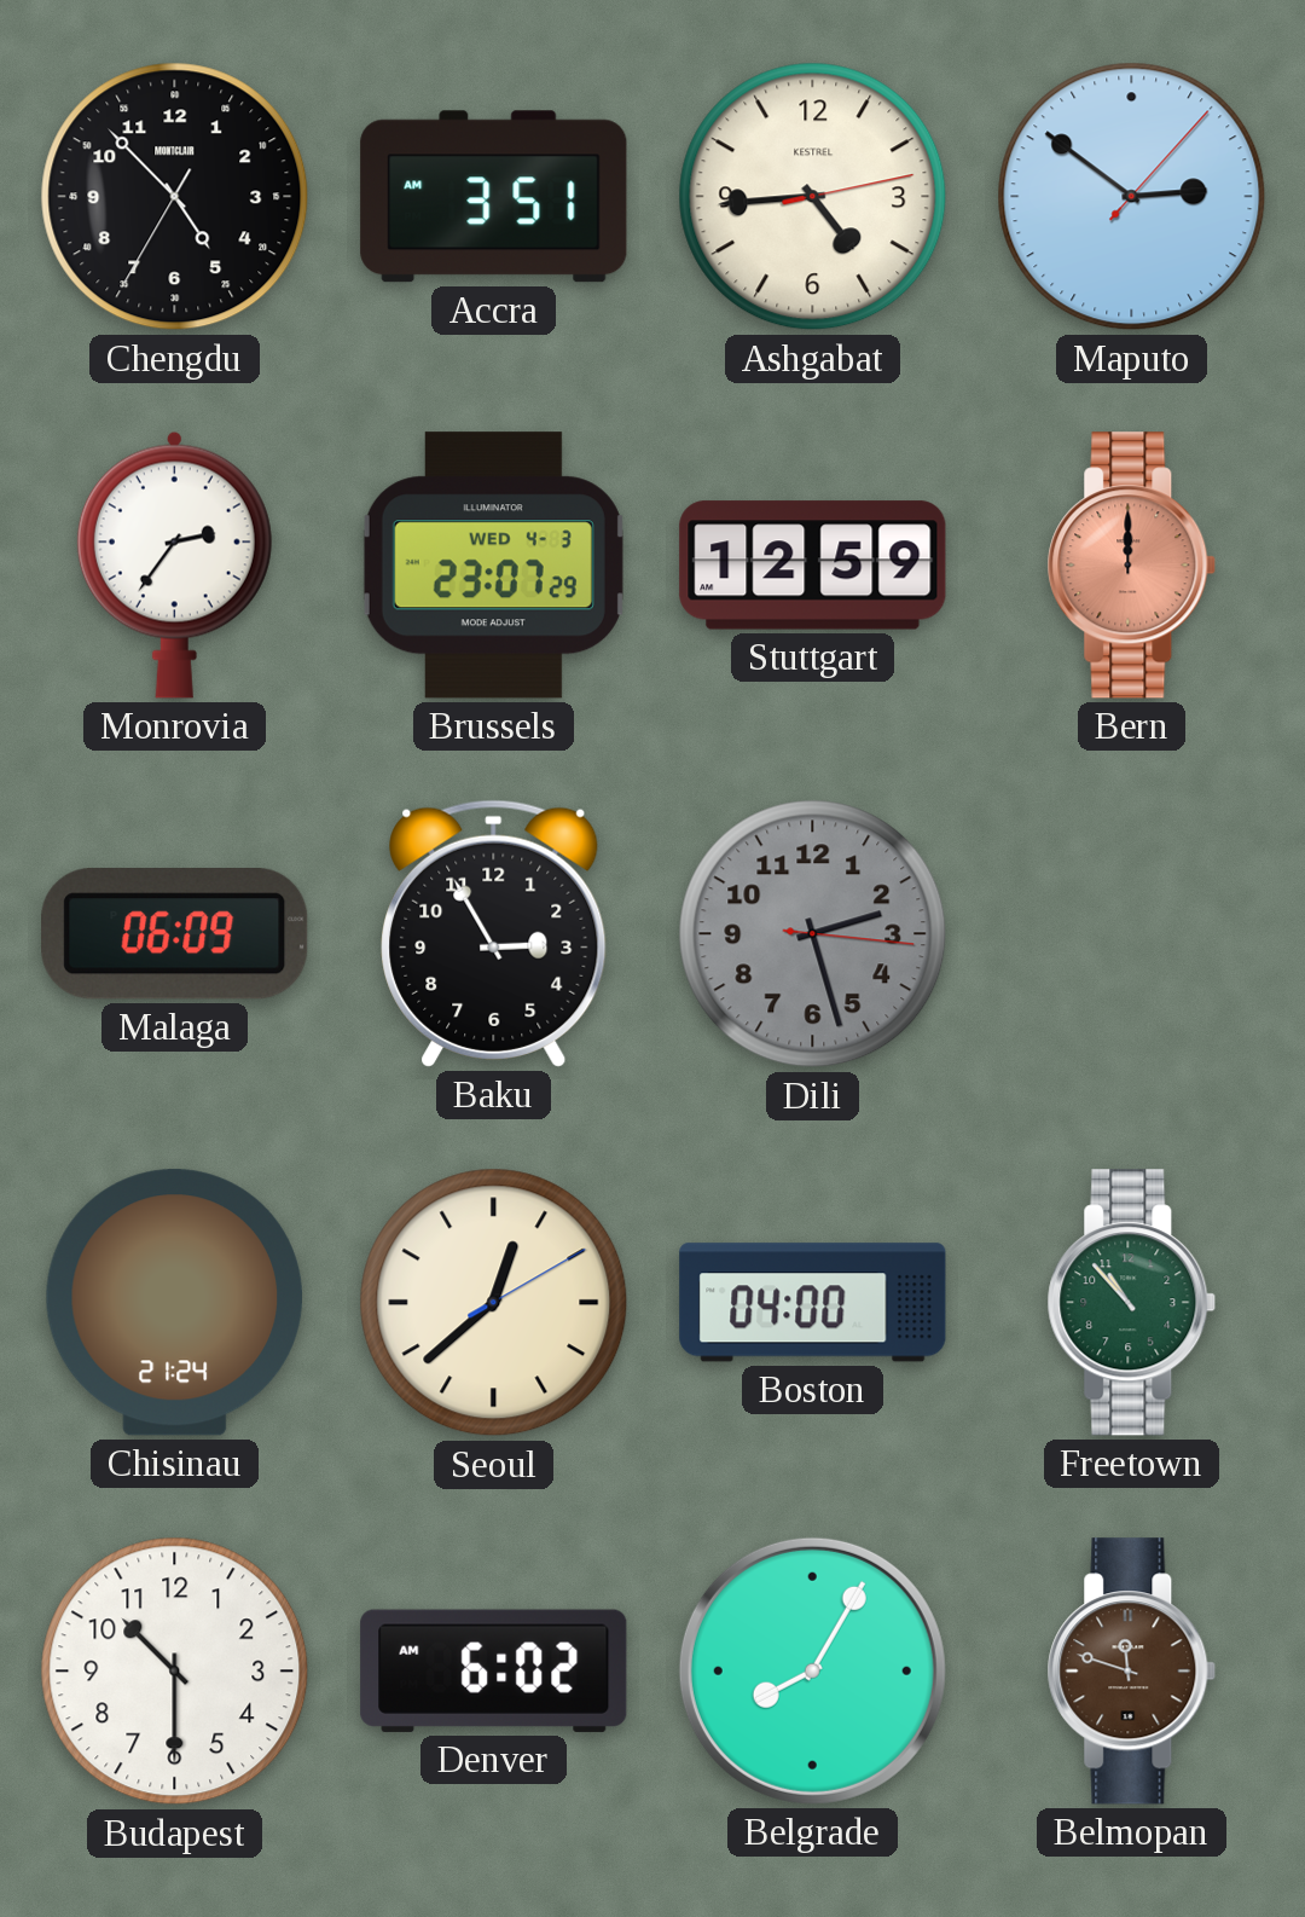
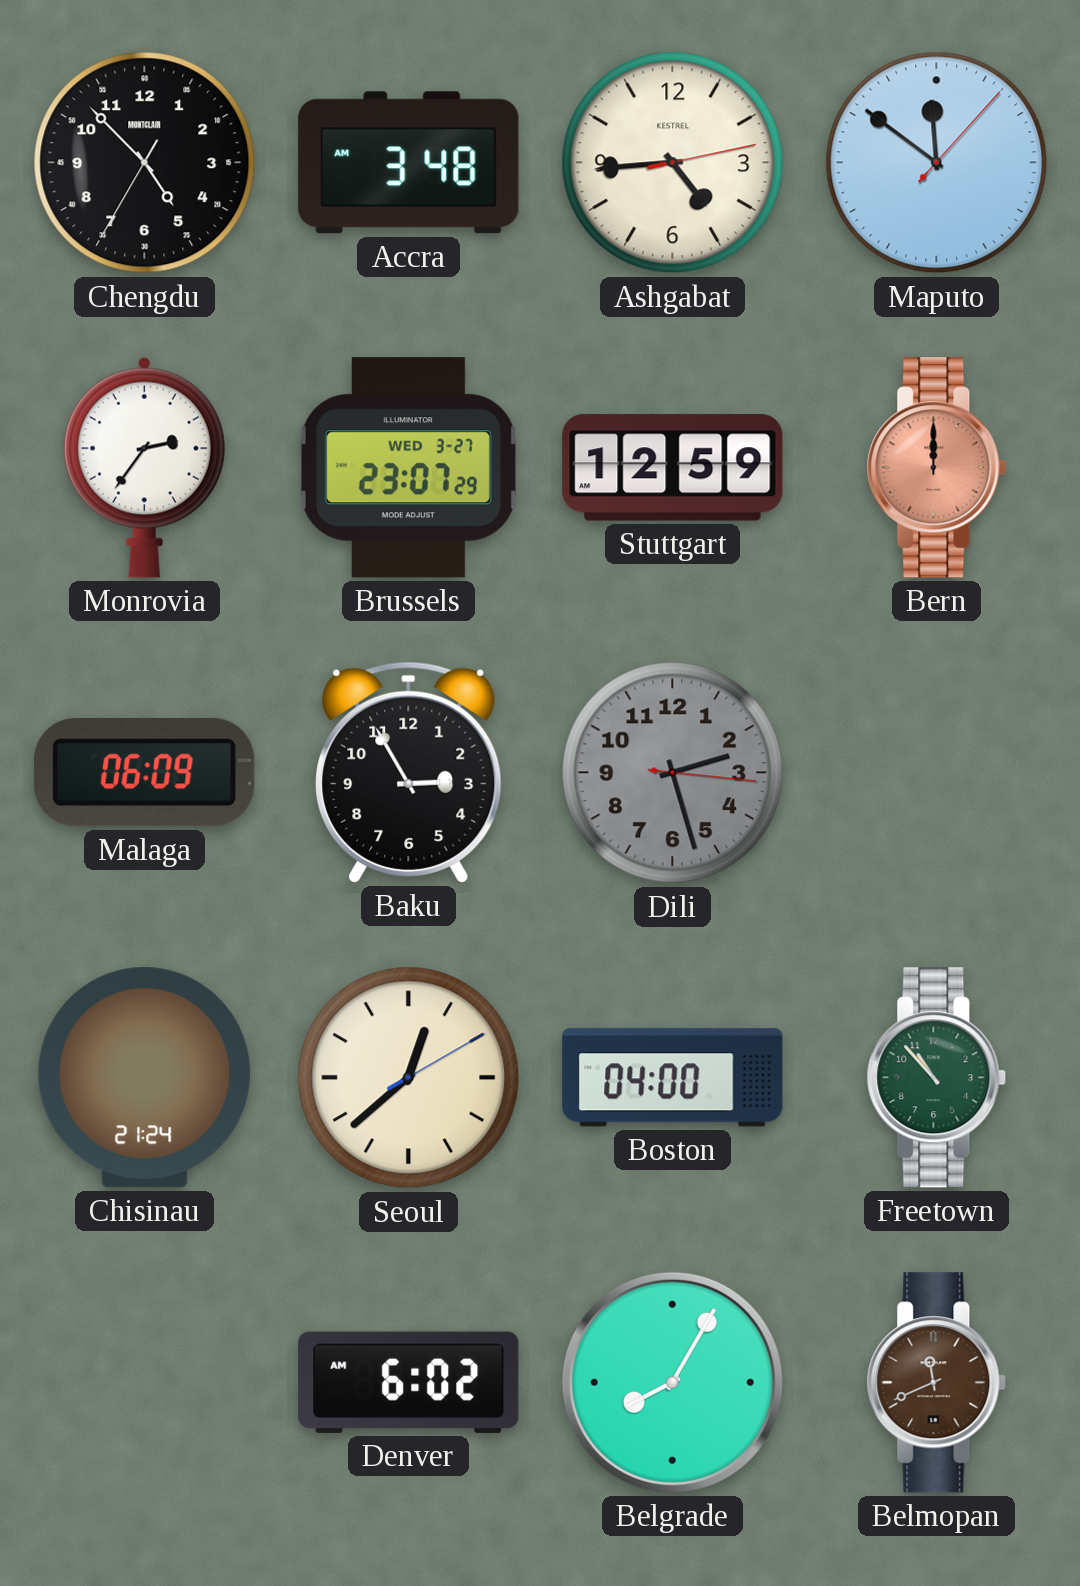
Accra: 3:51 -> 3:48
Maputo: 2:51 -> 11:51
Brussels date: WED 4-3 -> WED 3-27
Budapest: 10:30 -> none
Belmopan: 11:48 -> 11:41
